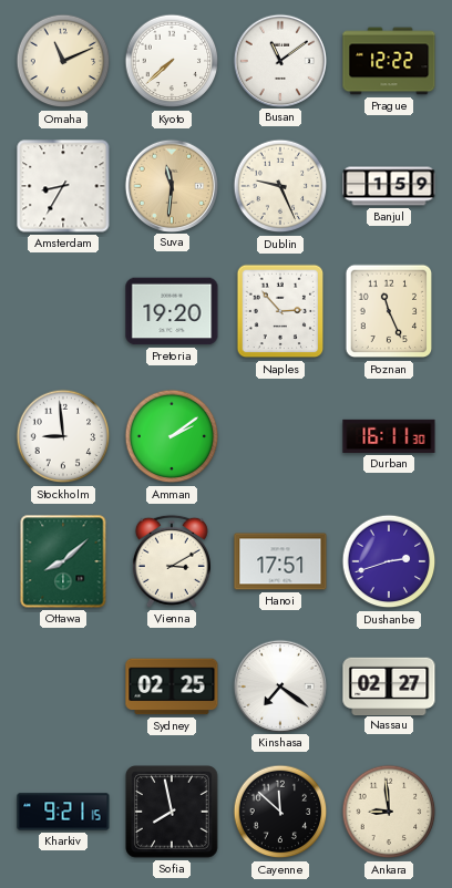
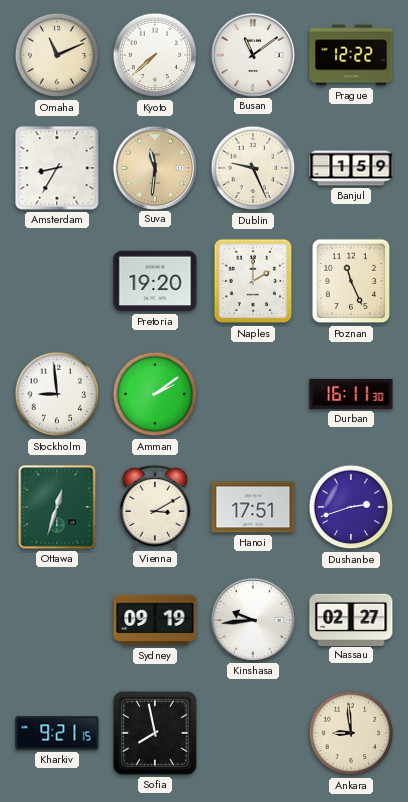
Naples: 2:53 -> 2:00
Ottawa: 8:08 -> 12:33
Sydney: 02:25 -> 09:19
Kinshasa: 7:21 -> 9:44
Cayenne: 11:52 -> none
